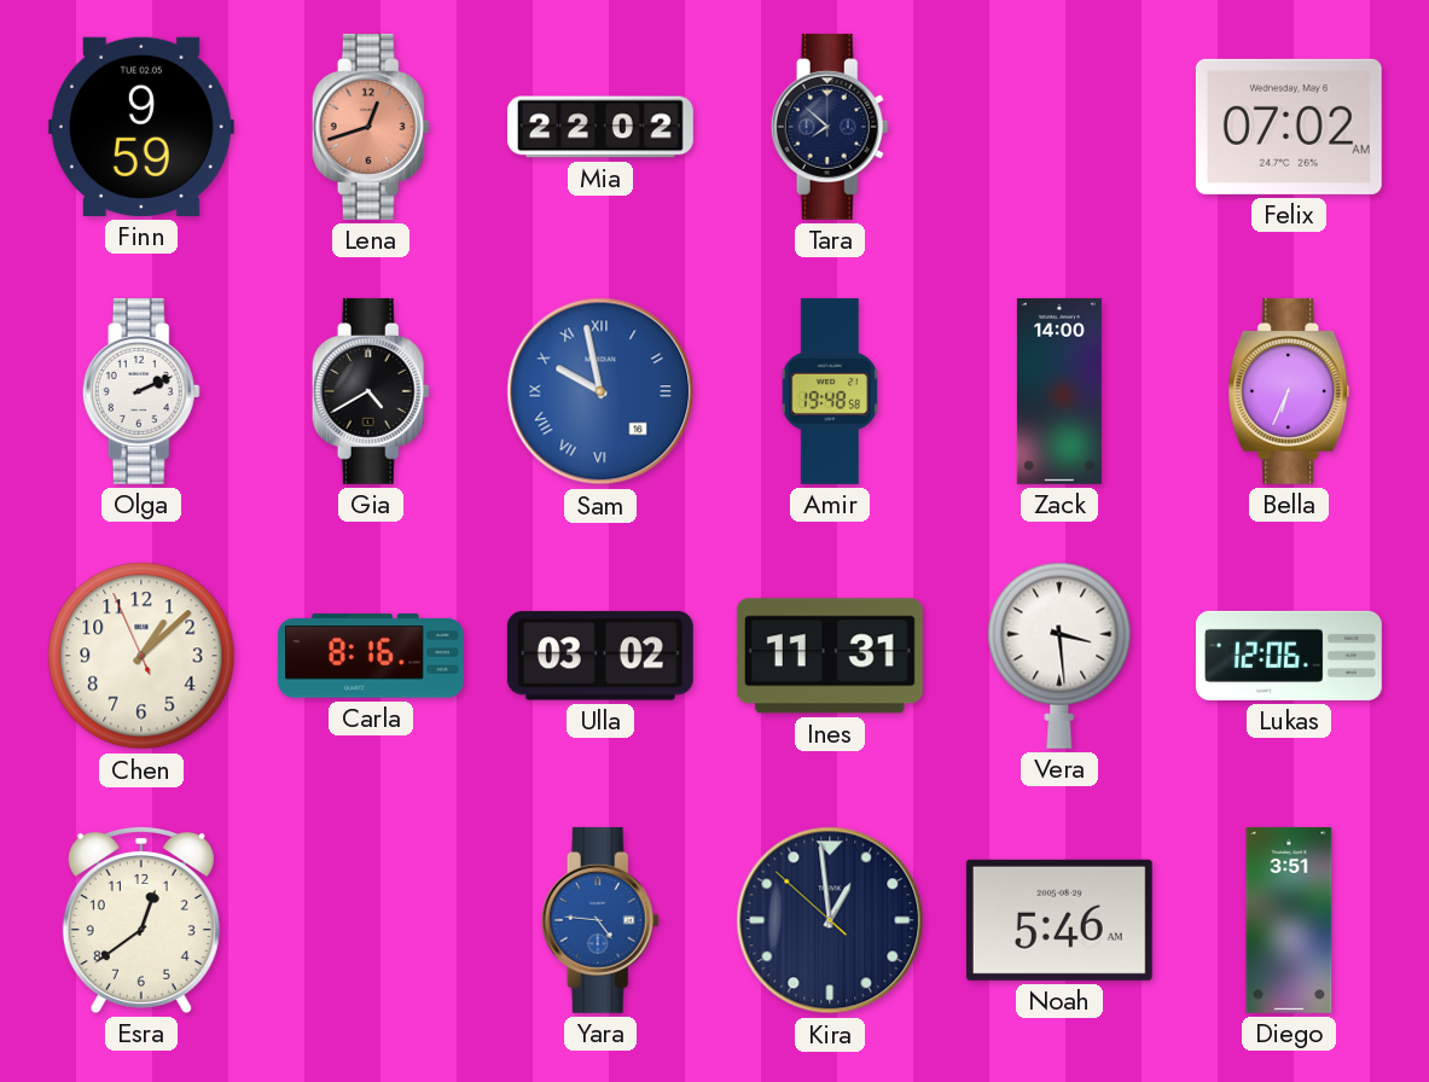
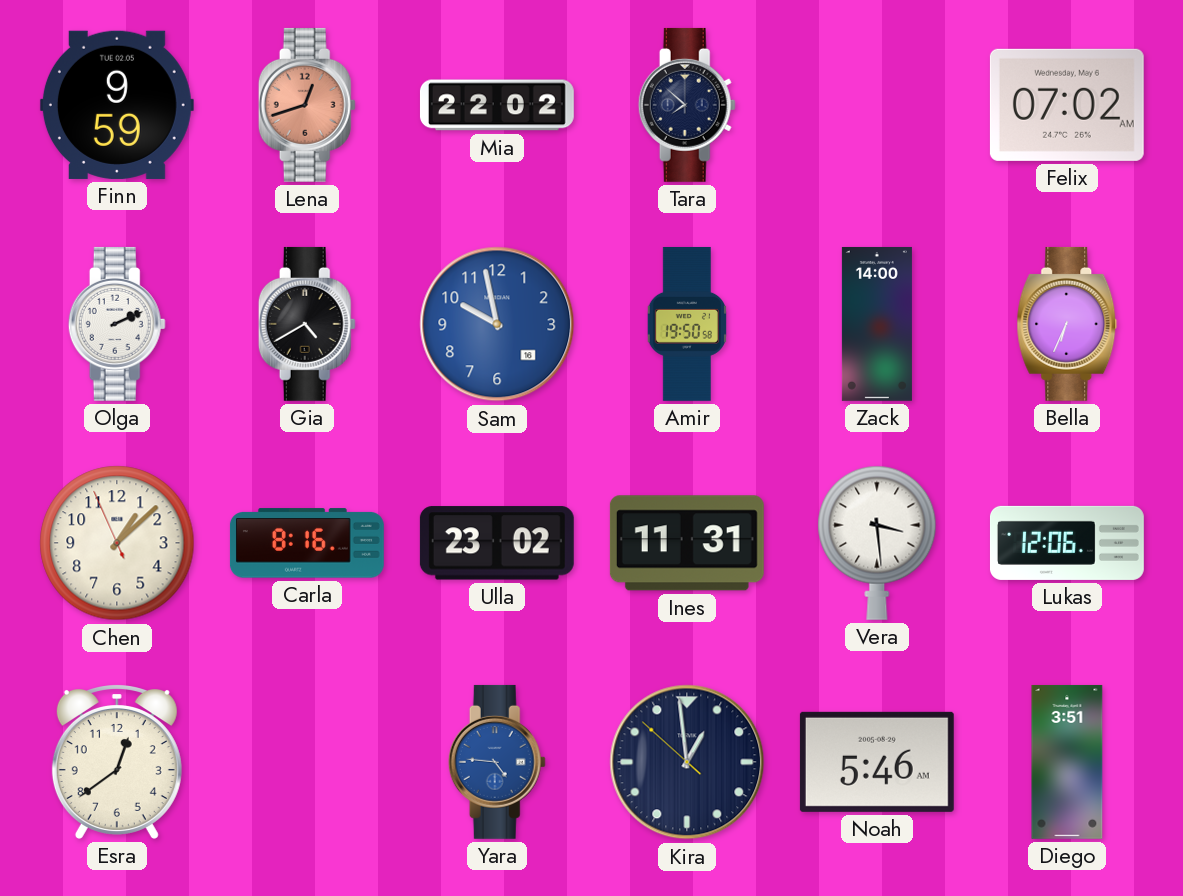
Sam numerals: Roman -> Arabic
Amir: 19:48 -> 19:50
Ulla: 03:02 -> 23:02
